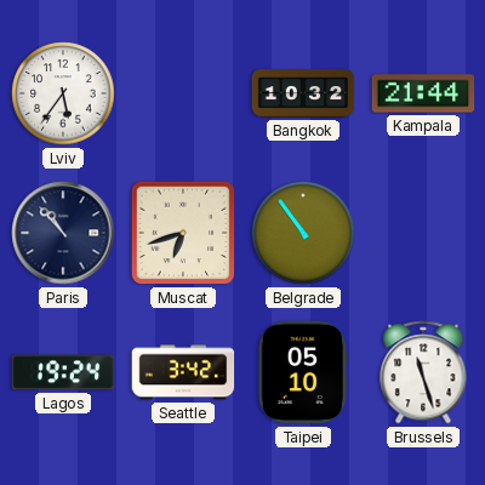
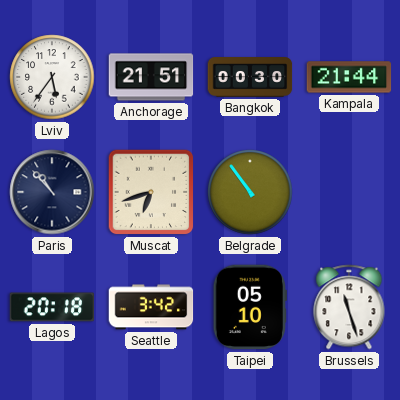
Anchorage: none -> 21:51
Bangkok: 10:32 -> 00:30
Lagos: 19:24 -> 20:18
